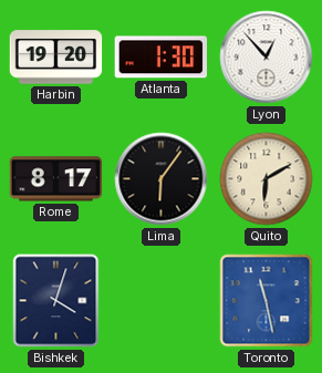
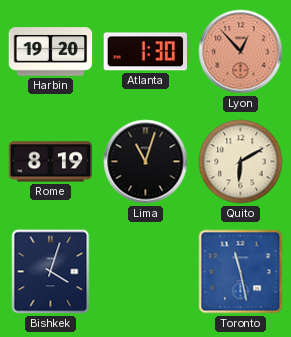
Lyon dial: white -> salmon
Rome: 8:17 -> 8:19
Lima: 6:06 -> 11:03
